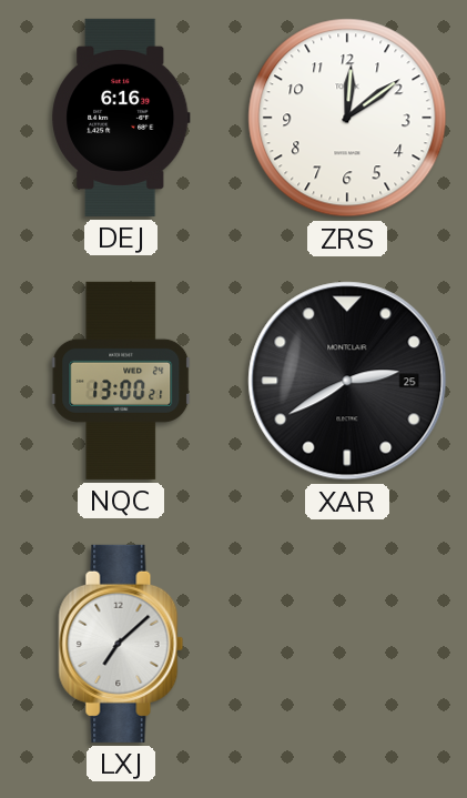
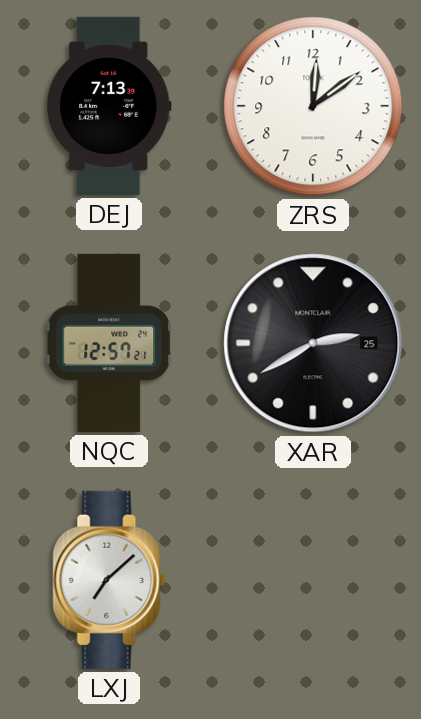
DEJ: 6:16 -> 7:13
NQC: 13:00 -> 12:57
